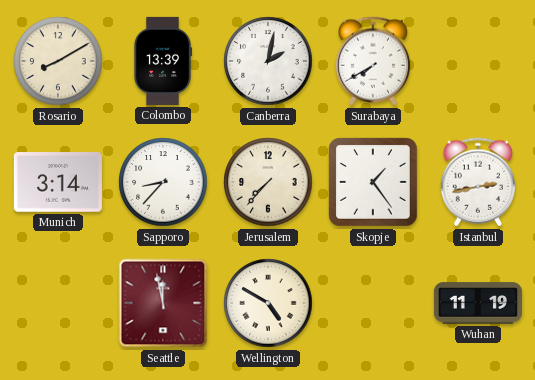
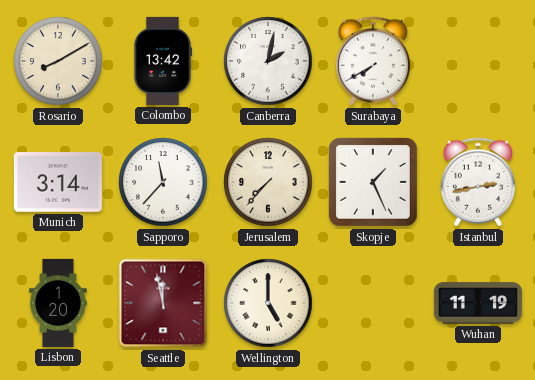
Colombo: 13:39 -> 13:42
Sapporo: 8:37 -> 11:37
Skopje: 1:24 -> 1:26
Lisbon: none -> 1:20
Wellington: 4:50 -> 5:00
